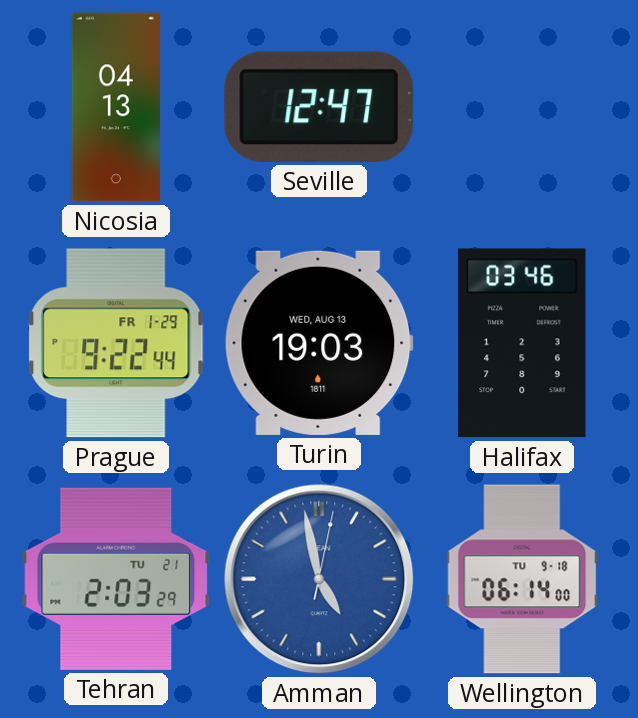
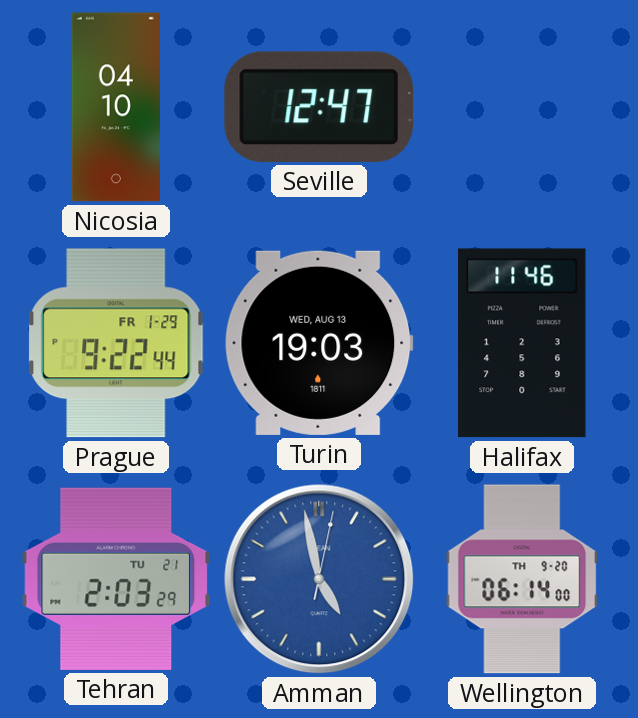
Nicosia: 04:13 -> 04:10
Halifax: 03:46 -> 11:46
Wellington date: TU 9-18 -> TH 9-20
